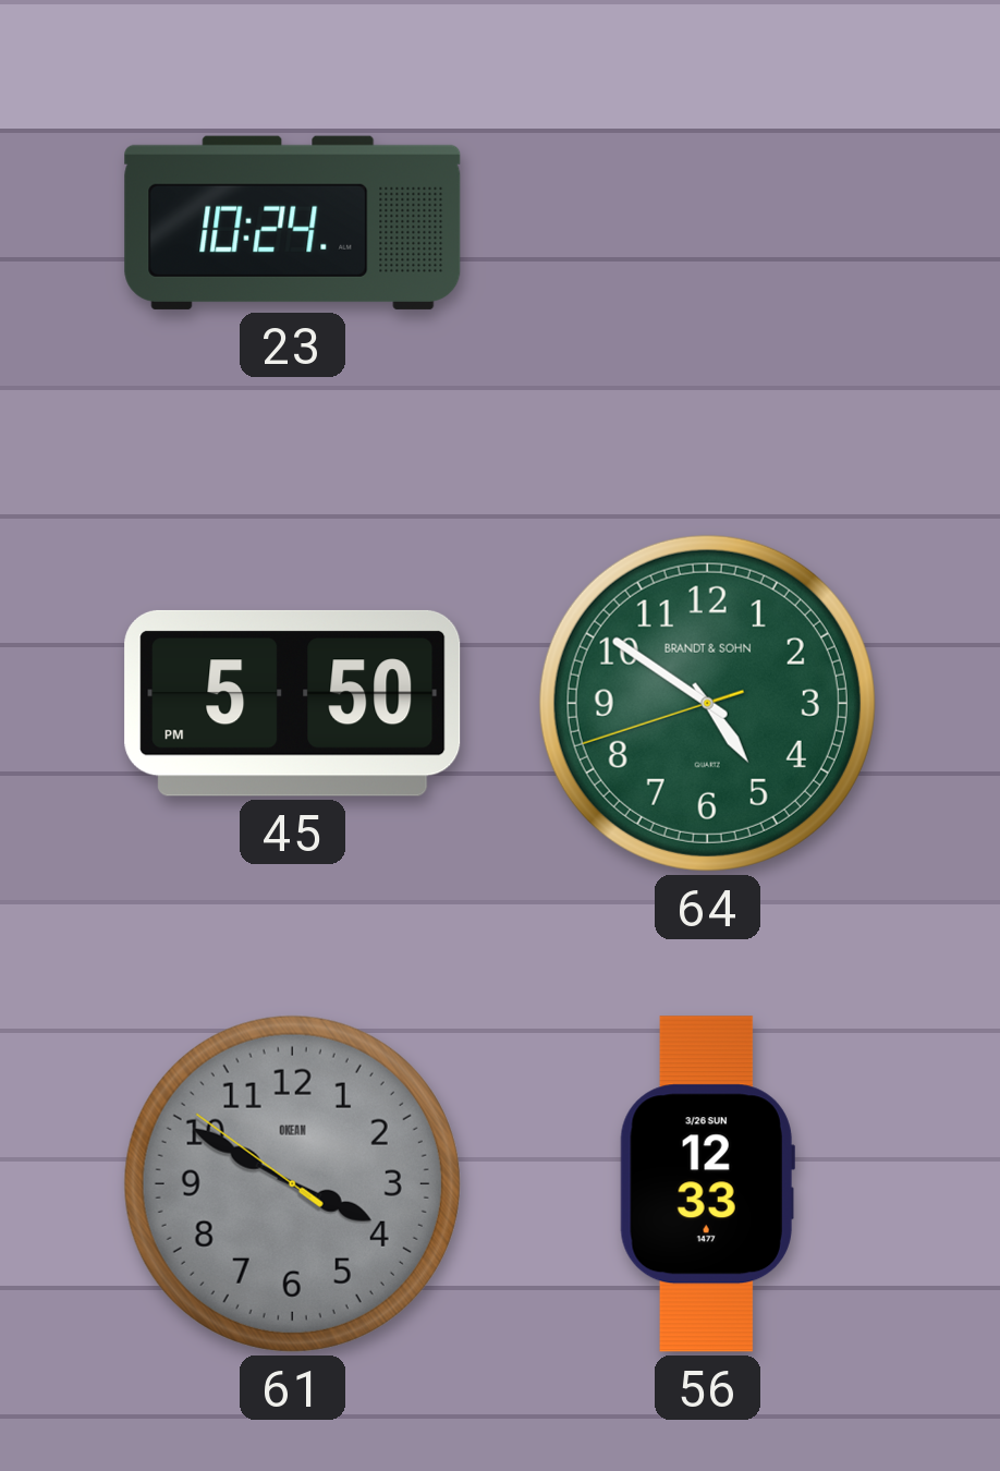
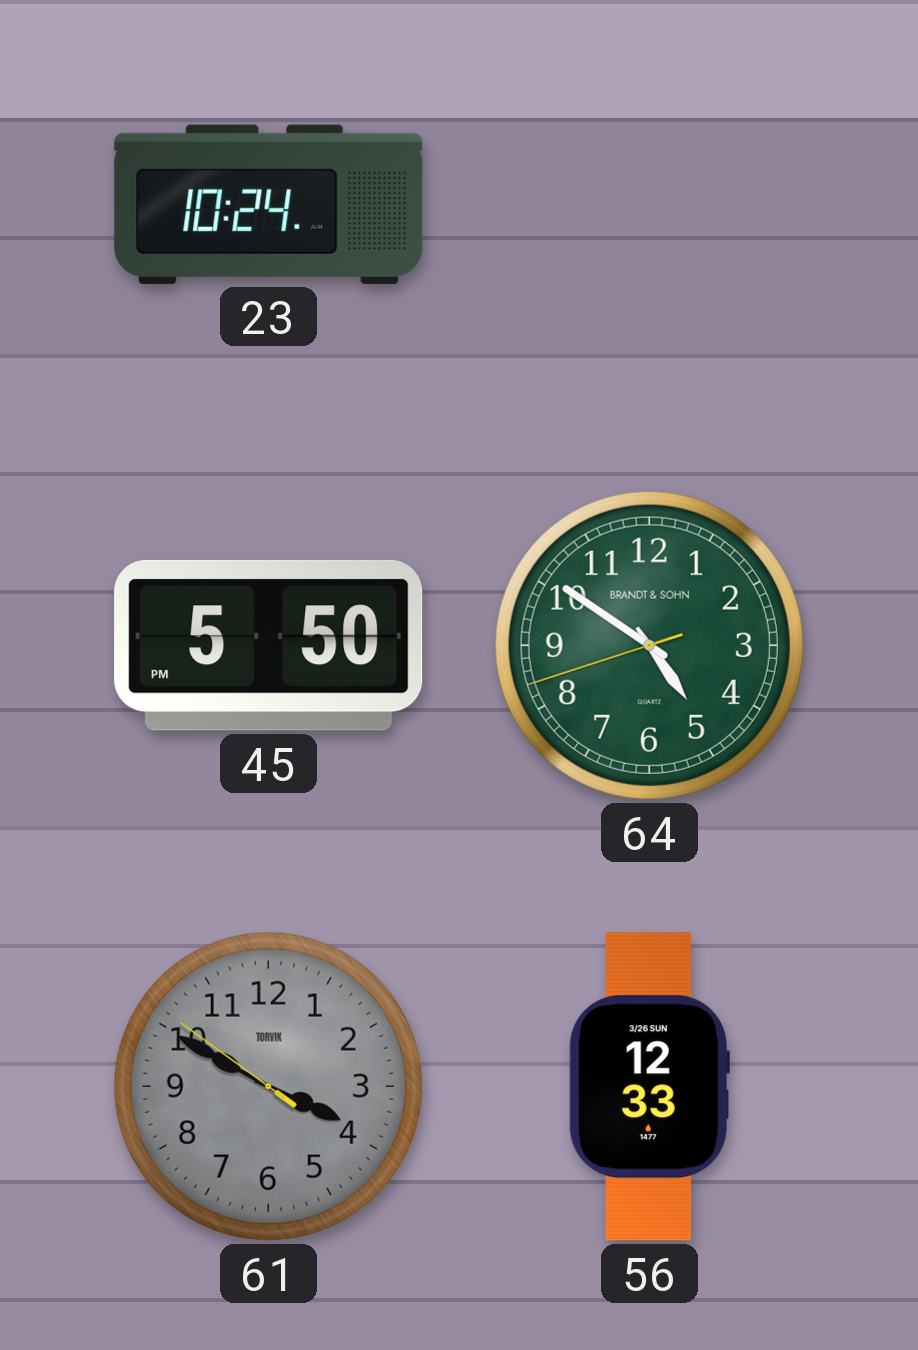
61 brand: OKEAN -> TORVIK
